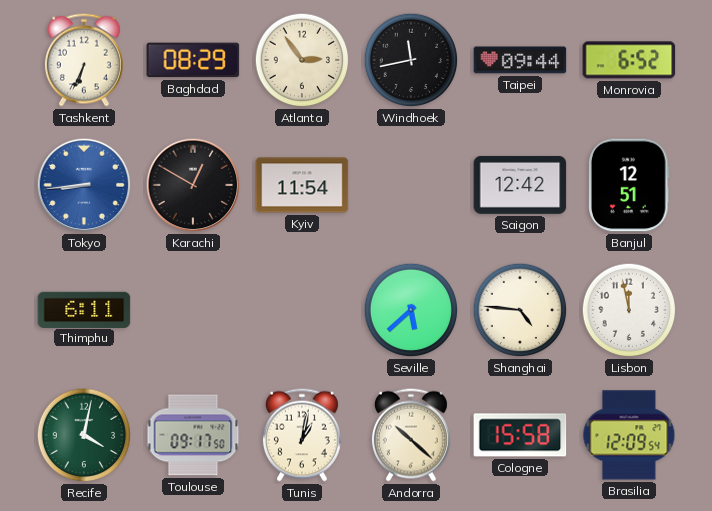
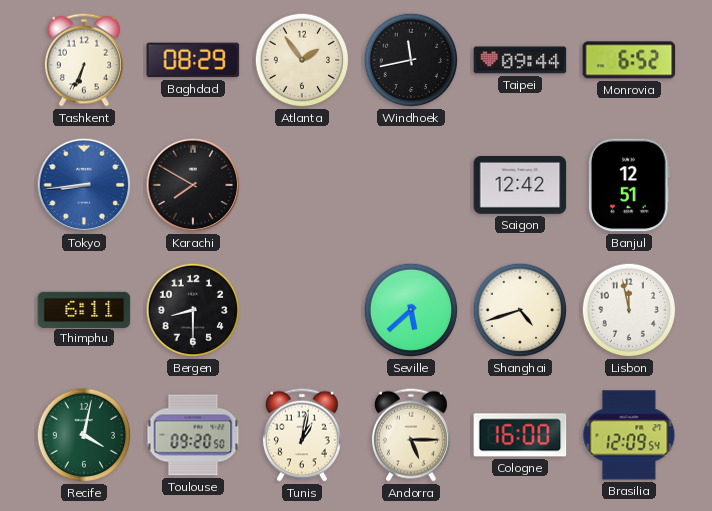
Atlanta: 2:54 -> 1:54
Karachi: 12:50 -> 7:50
Kyiv: 11:54 -> none
Bergen: none -> 8:30
Shanghai: 4:46 -> 4:42
Toulouse: 09:17 -> 09:20
Andorra: 10:22 -> 5:15
Cologne: 15:58 -> 16:00
